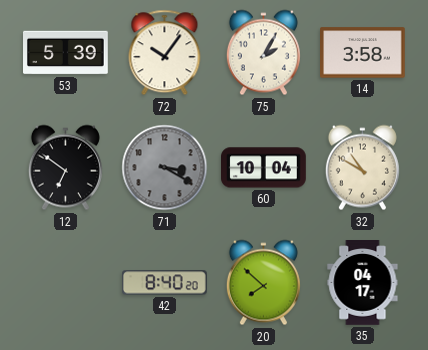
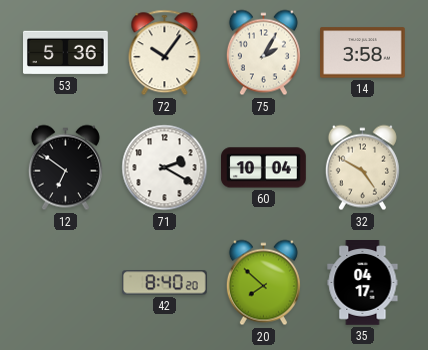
53: 5:39 -> 5:36
71: 3:20 -> 2:20
71 dial: grey -> white
32: 10:50 -> 4:50
